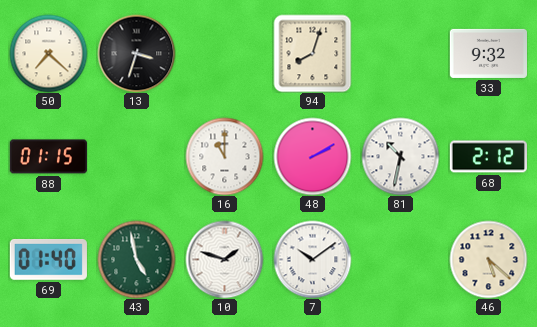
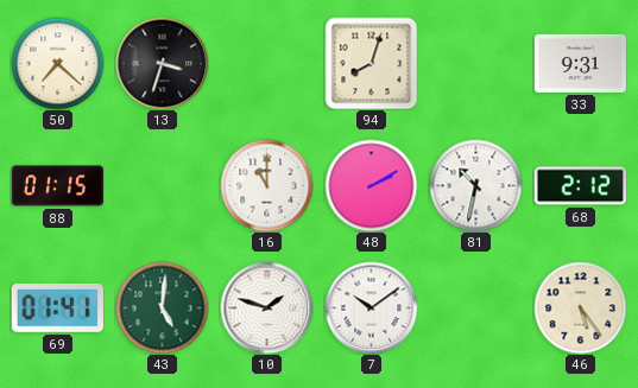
33: 9:32 -> 9:31
69: 01:40 -> 01:41
43: 4:58 -> 5:01
46: 5:22 -> 5:24
